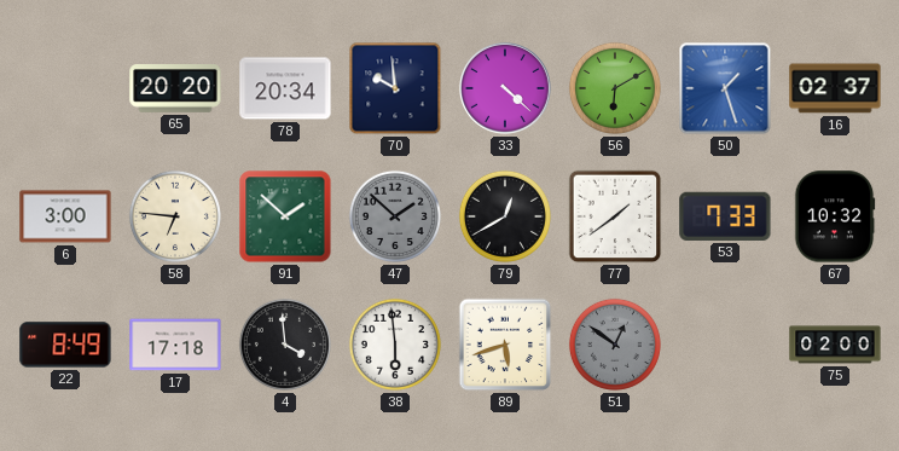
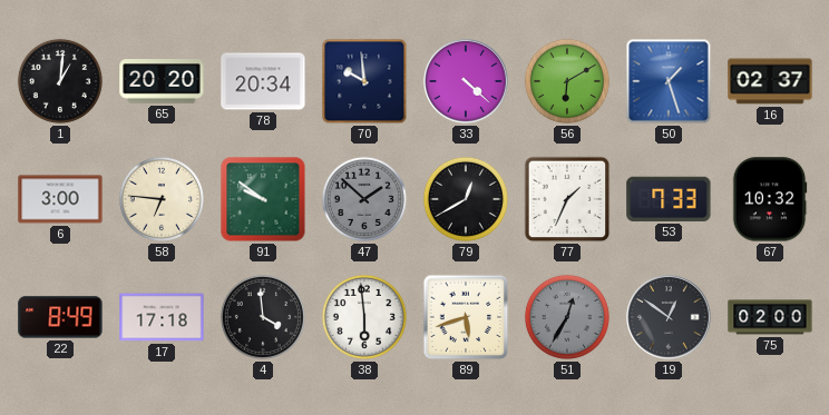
1: none -> 1:01
91: 1:52 -> 9:51
77: 1:39 -> 1:34
51: 12:51 -> 12:35
19: none -> 12:51
